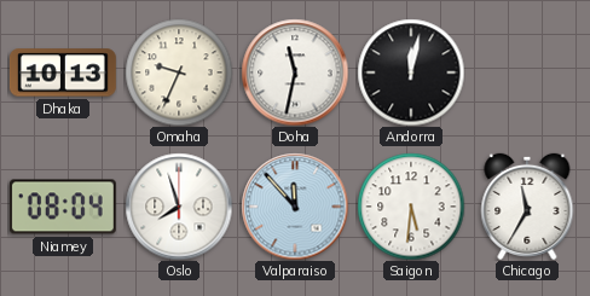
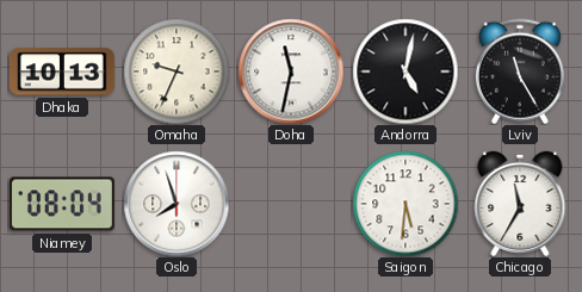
Andorra: 12:02 -> 5:02
Lviv: none -> 11:25
Valparaiso: 11:53 -> none
